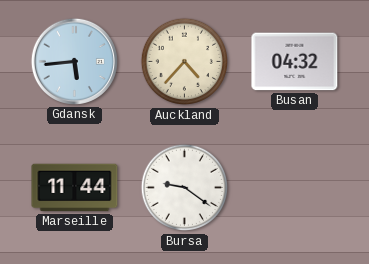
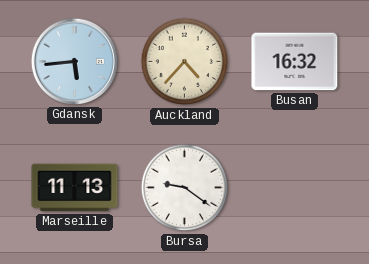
Busan: 04:32 -> 16:32
Marseille: 11:44 -> 11:13
